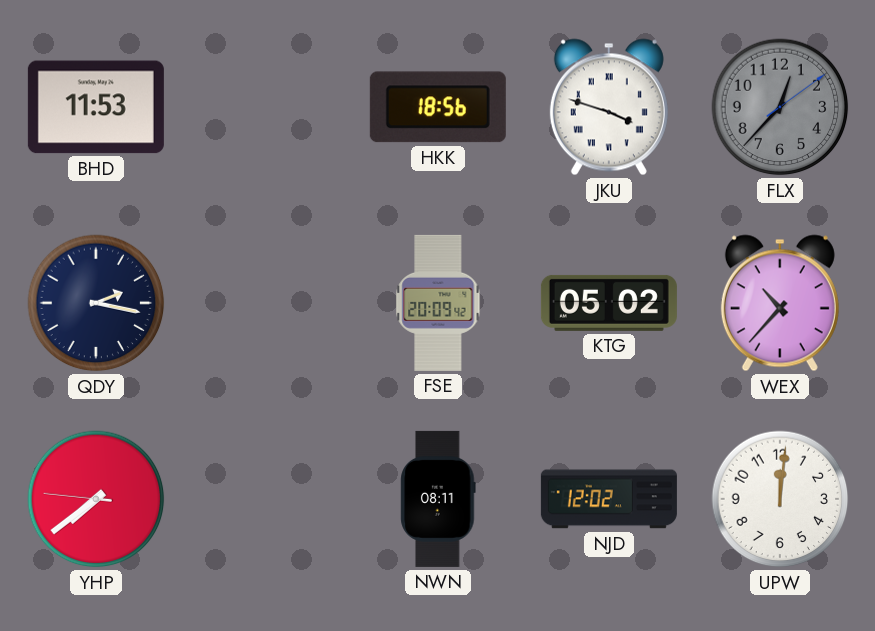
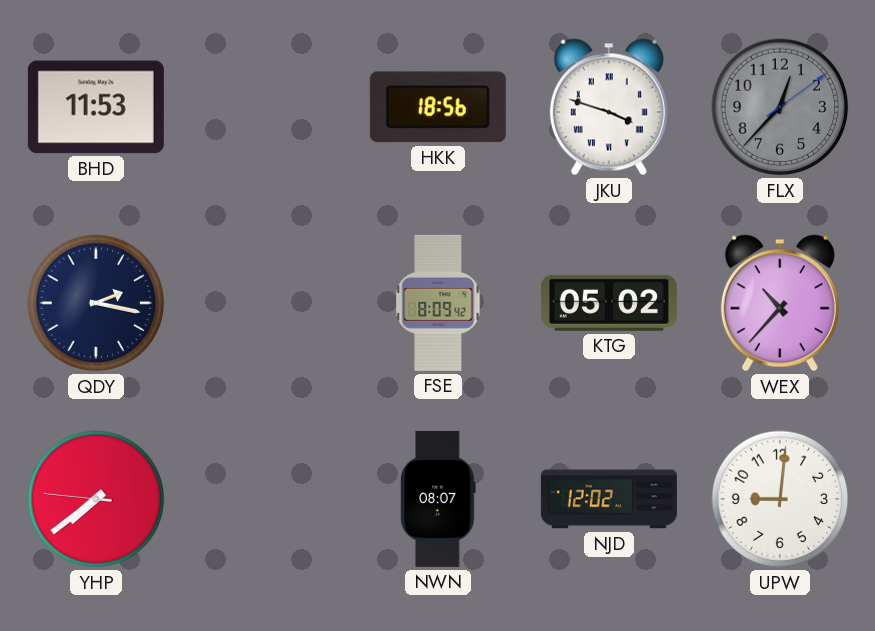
FSE: 20:09 -> 8:09
NWN: 08:11 -> 08:07
UPW: 12:01 -> 9:01
